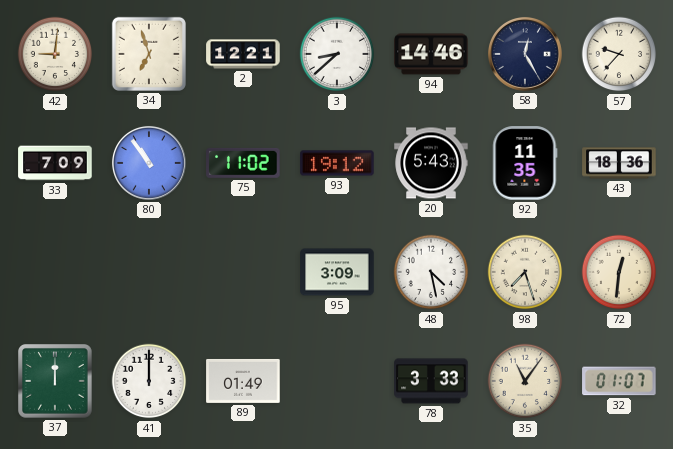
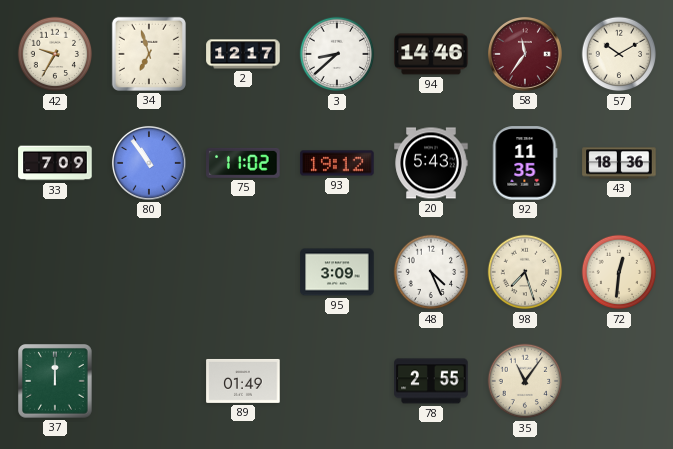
42: 9:01 -> 9:35
2: 12:21 -> 12:17
58: 12:25 -> 11:36
58 dial: navy -> burgundy
57: 9:37 -> 10:10
48: 4:28 -> 4:26
41: 12:00 -> none
78: 3:33 -> 2:55
32: 01:07 -> none
